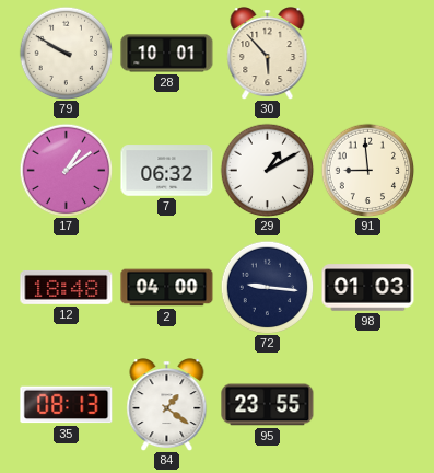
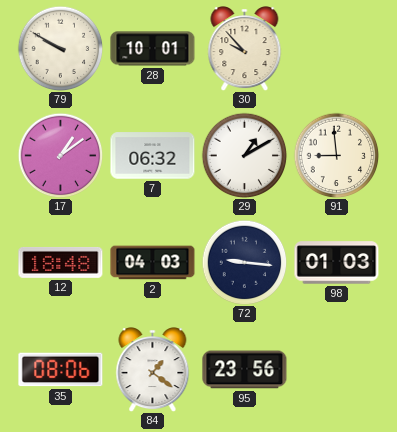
30: 5:53 -> 9:53
2: 04:00 -> 04:03
35: 08:13 -> 08:06
95: 23:55 -> 23:56
